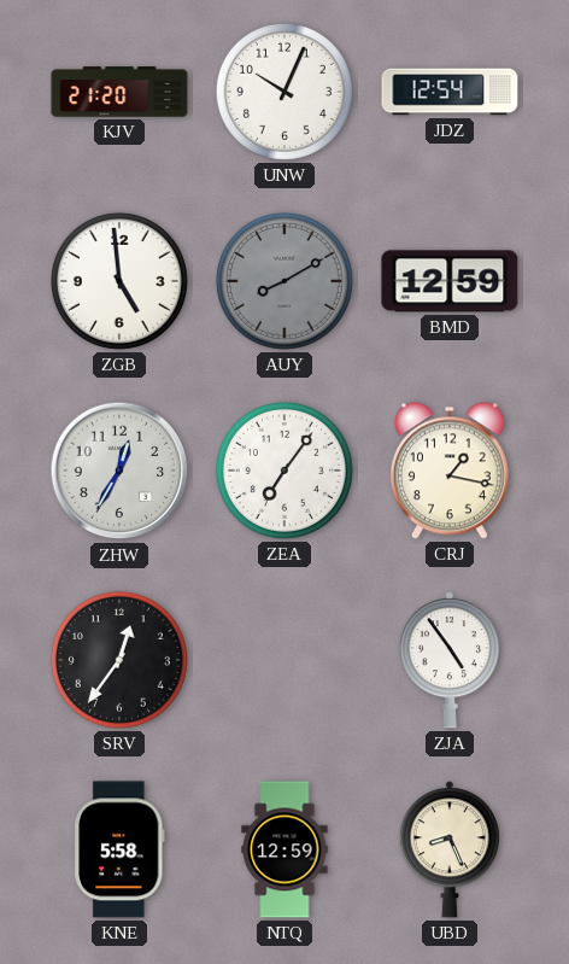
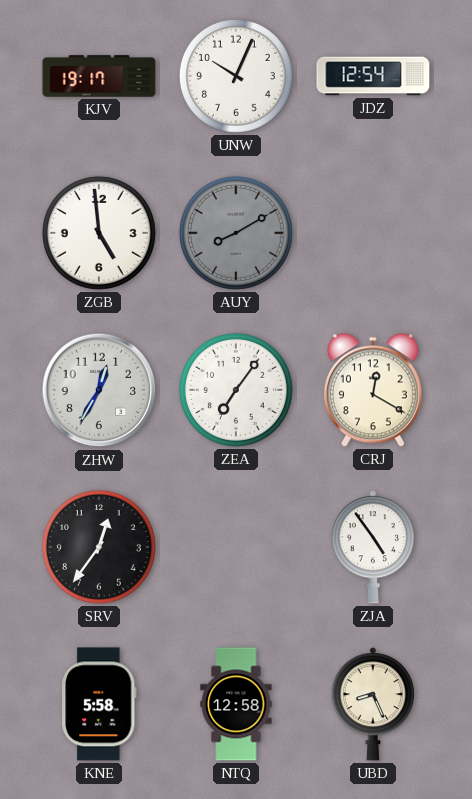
KJV: 21:20 -> 19:17
BMD: 12:59 -> none
CRJ: 1:17 -> 12:20
NTQ: 12:59 -> 12:58
